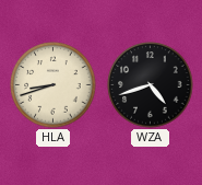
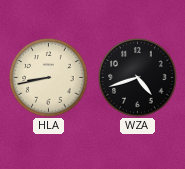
HLA: 8:42 -> 8:43
